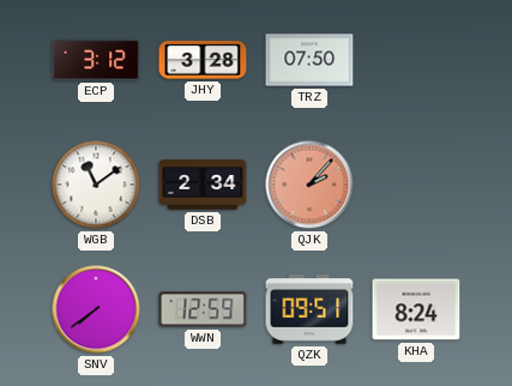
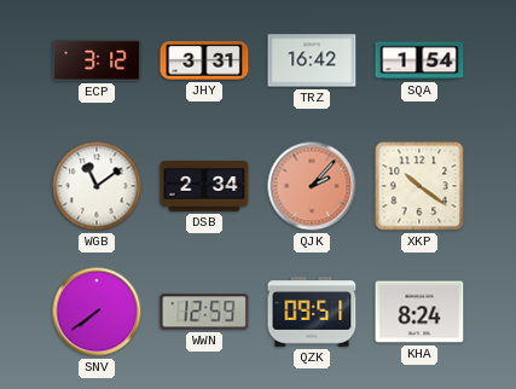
JHY: 3:28 -> 3:31
TRZ: 07:50 -> 16:42
SQA: none -> 1:54
XKP: none -> 10:21
